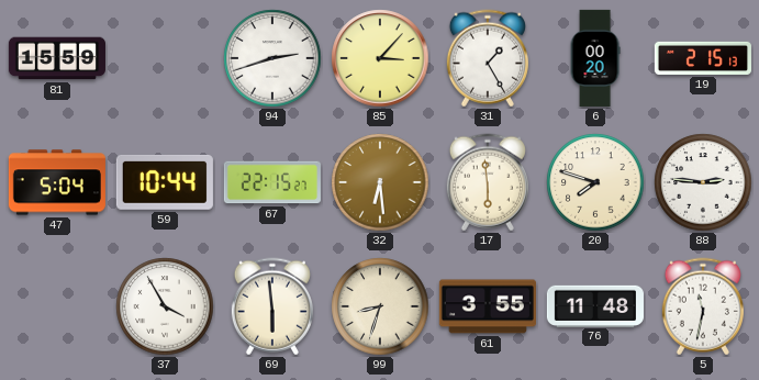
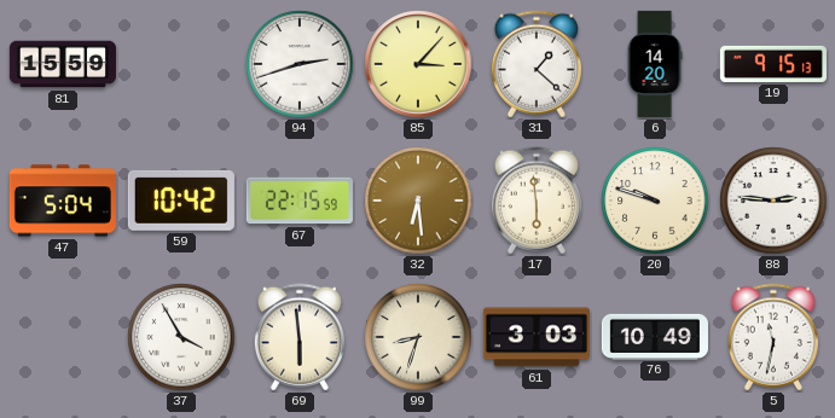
31: 1:25 -> 1:22
6: 00:20 -> 14:20
19: 2:15 -> 9:15
59: 10:44 -> 10:42
67: 22:15:27 -> 22:15:59
20: 7:48 -> 9:48
61: 3:55 -> 3:03
76: 11:48 -> 10:49
